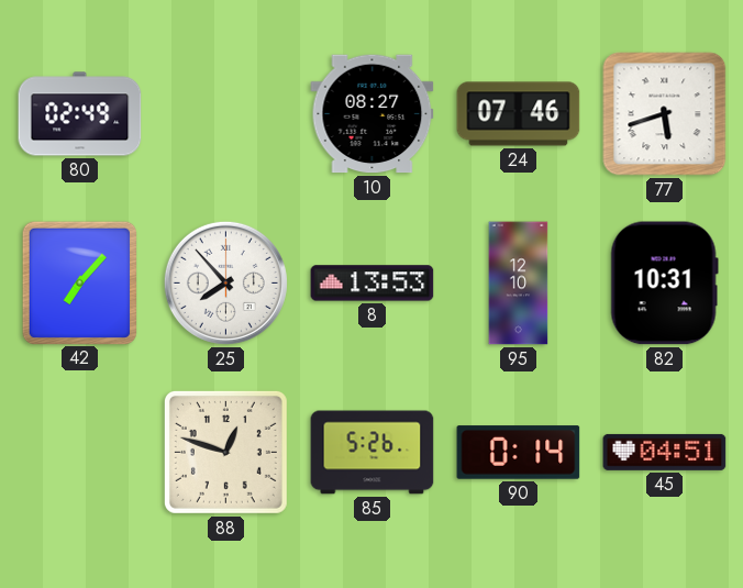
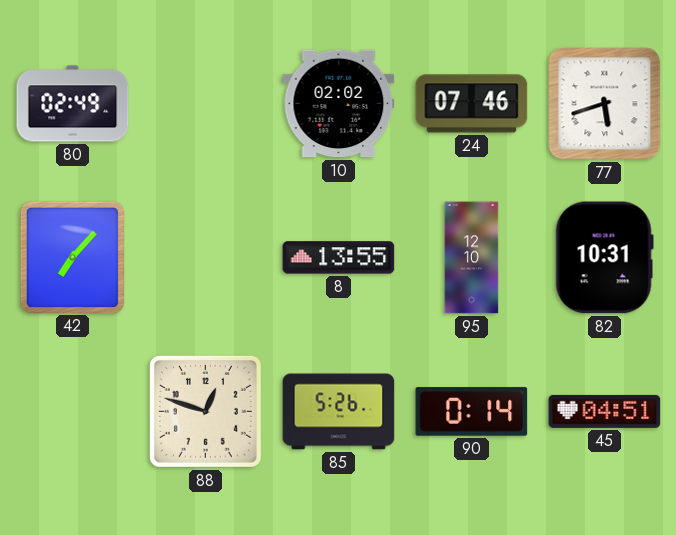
10: 08:27 -> 02:02
25: 7:53 -> none
8: 13:53 -> 13:55
